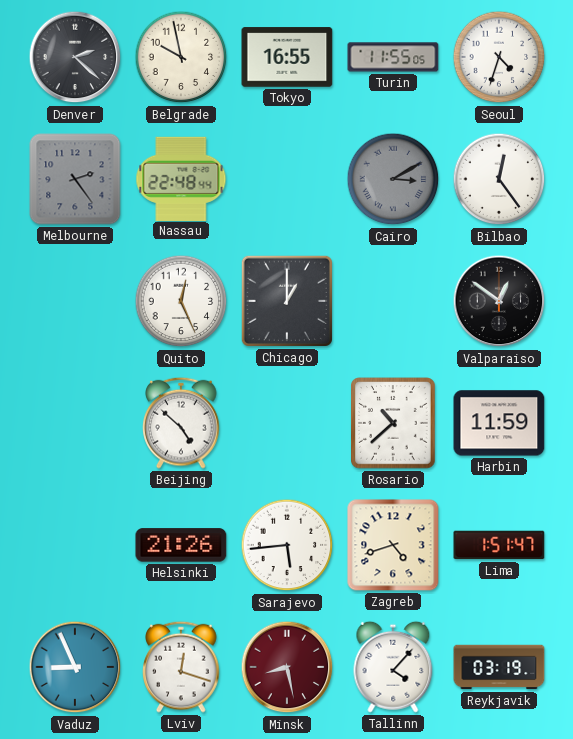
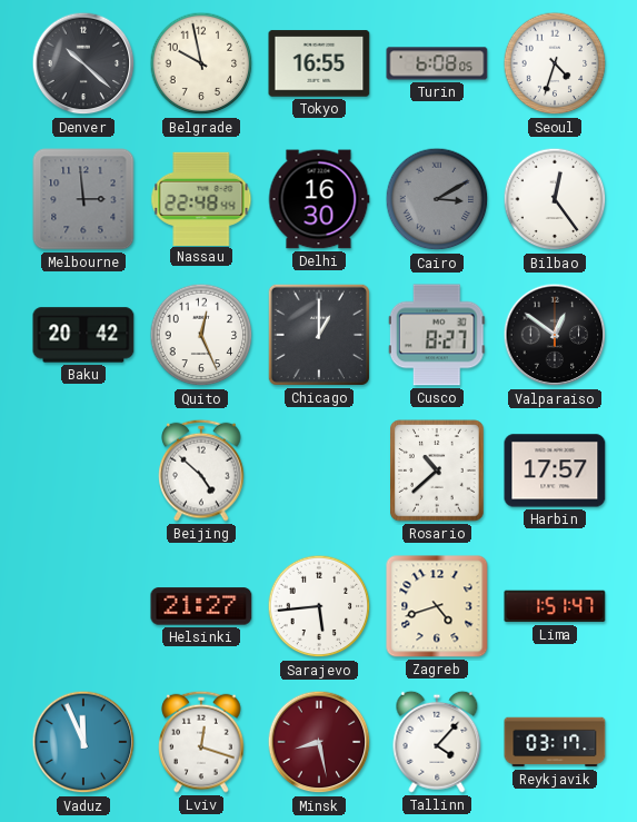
Denver: 2:22 -> 10:22
Turin: 11:55 -> 6:08
Melbourne: 2:24 -> 2:59
Delhi: none -> 16:30
Baku: none -> 20:42
Cusco: none -> 8:27
Harbin: 11:59 -> 17:57
Helsinki: 21:26 -> 21:27
Vaduz: 8:56 -> 11:56
Reykjavik: 03:19 -> 03:17
